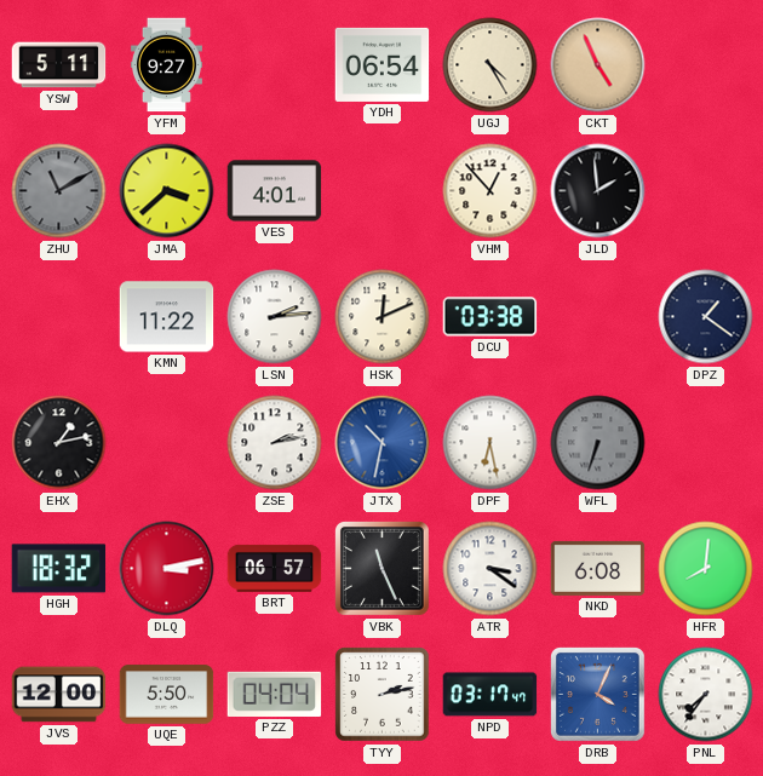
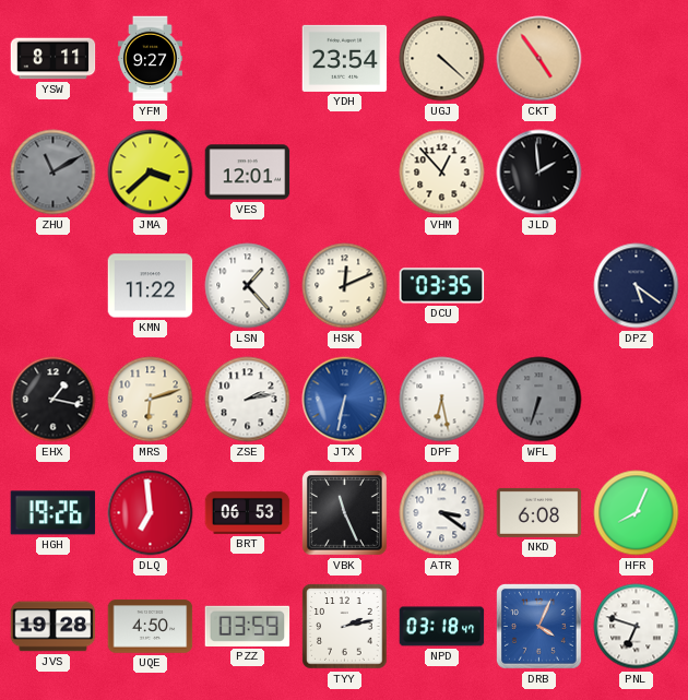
YSW: 5:11 -> 8:11
YDH: 06:54 -> 23:54
UGJ: 4:25 -> 4:22
CKT: 4:56 -> 4:54
VES: 4:01 -> 12:01
LSN: 2:14 -> 1:23
DCU: 03:38 -> 03:35
DPZ: 1:21 -> 5:21
EHX: 1:13 -> 1:17
MRS: none -> 6:12
JTX: 10:32 -> 6:32
HGH: 18:32 -> 19:26
DLQ: 3:13 -> 6:59
BRT: 06:57 -> 06:53
HFR: 8:01 -> 8:04
JVS: 12:00 -> 19:28
UQE: 5:50 -> 4:50
PZZ: 04:04 -> 03:59
NPD: 03:17 -> 03:18
PNL: 7:36 -> 6:48
